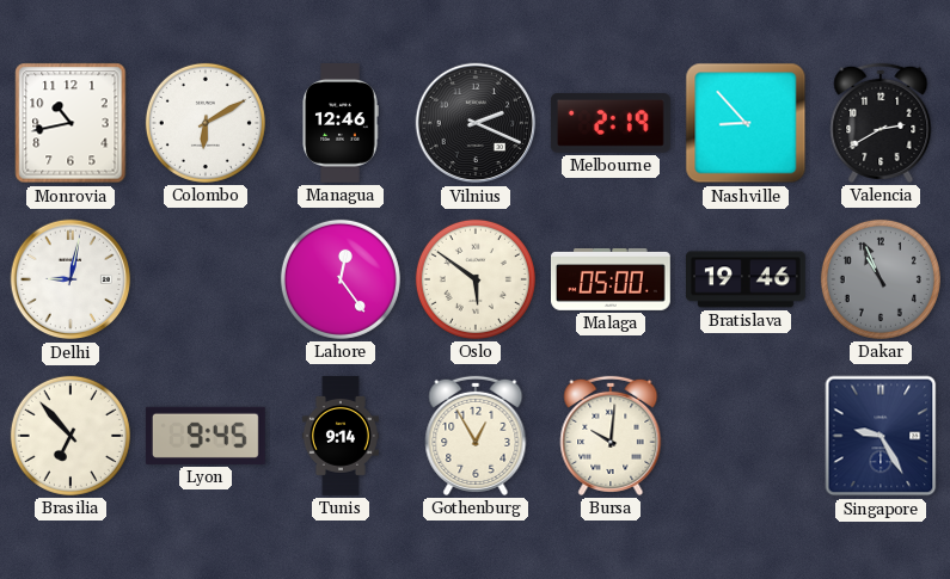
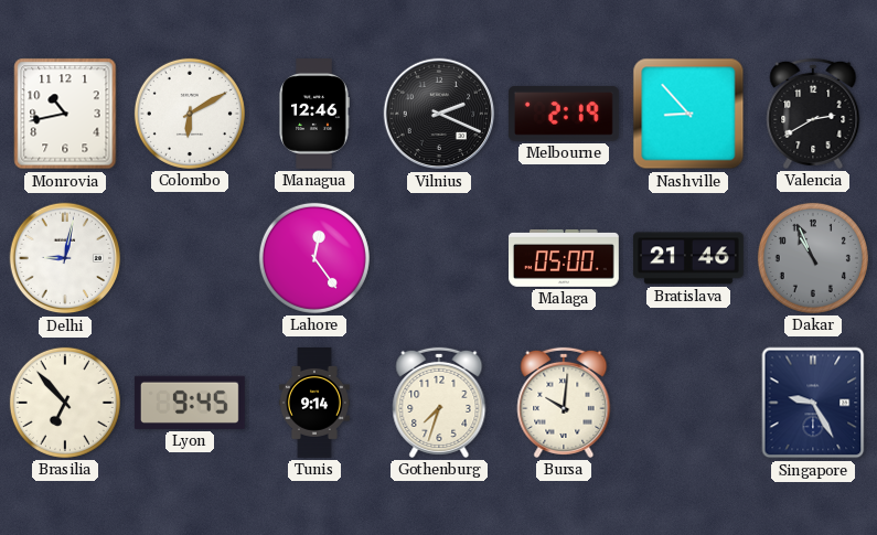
Oslo: 5:51 -> none
Bratislava: 19:46 -> 21:46
Gothenburg: 12:55 -> 7:33
